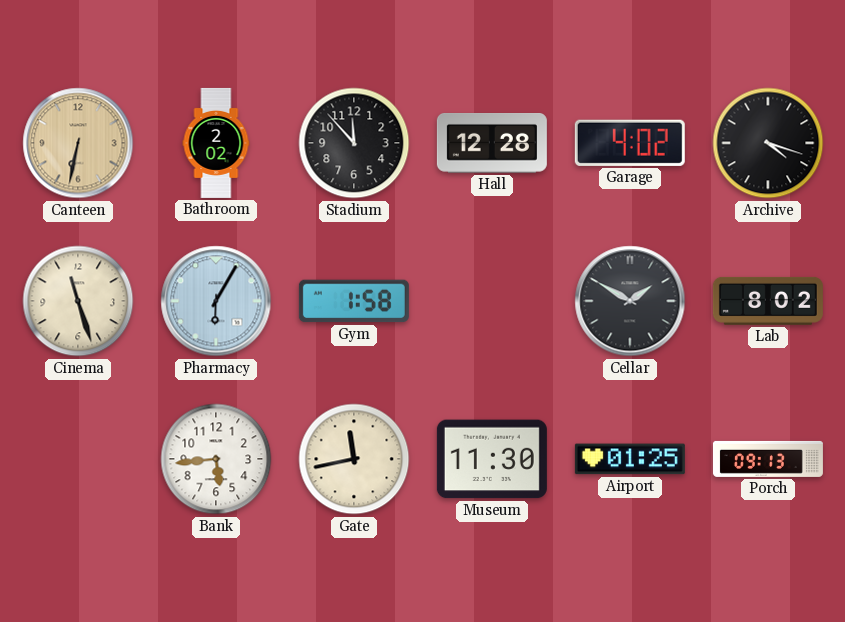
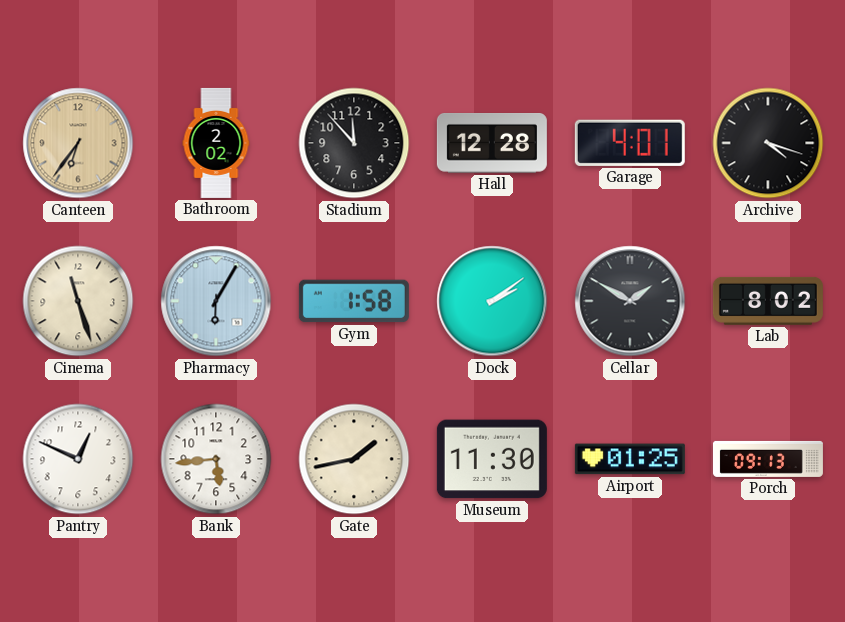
Canteen: 6:32 -> 6:36
Garage: 4:02 -> 4:01
Dock: none -> 2:09
Pantry: none -> 12:49
Gate: 11:43 -> 1:43
